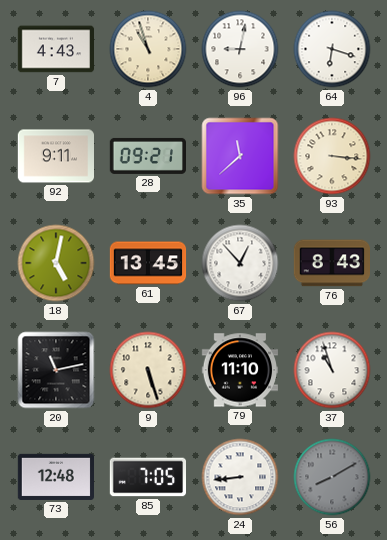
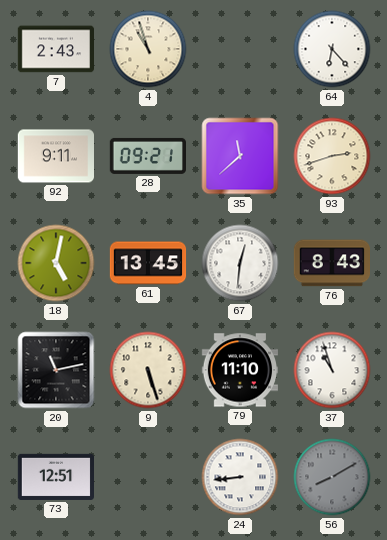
7: 4:43 -> 2:43
96: 9:02 -> none
64: 6:18 -> 6:23
93: 3:16 -> 2:42
67: 12:53 -> 12:31
73: 12:48 -> 12:51
85: 7:05 -> none
